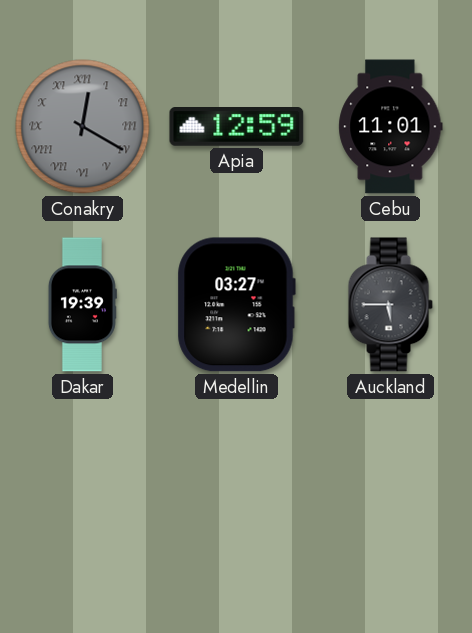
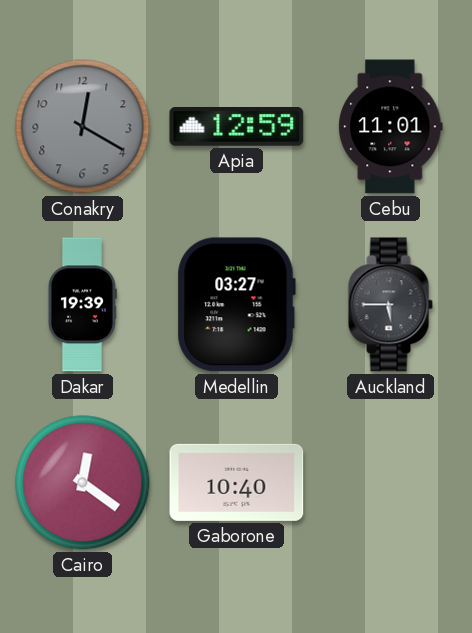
Conakry numerals: Roman -> Arabic
Cairo: none -> 12:21
Gaborone: none -> 10:40
